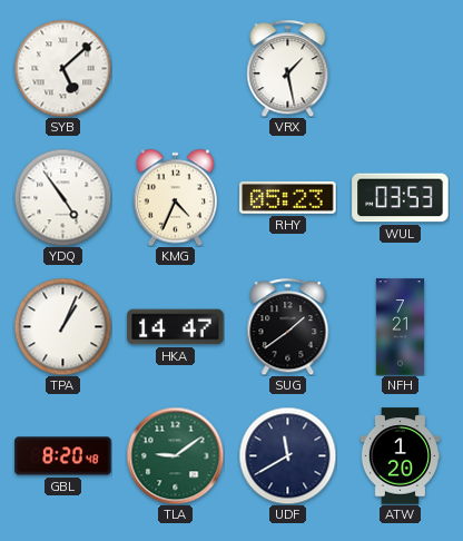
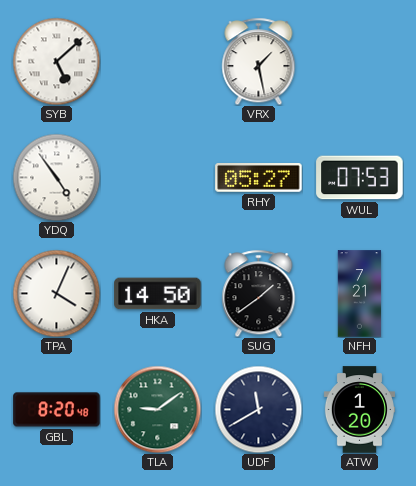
KMG: 4:34 -> none
RHY: 05:23 -> 05:27
WUL: 03:53 -> 07:53
TPA: 1:04 -> 4:04
HKA: 14:47 -> 14:50
